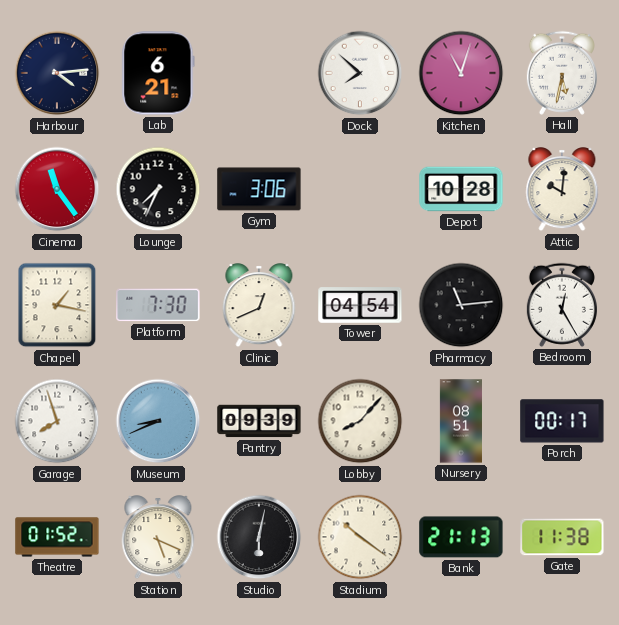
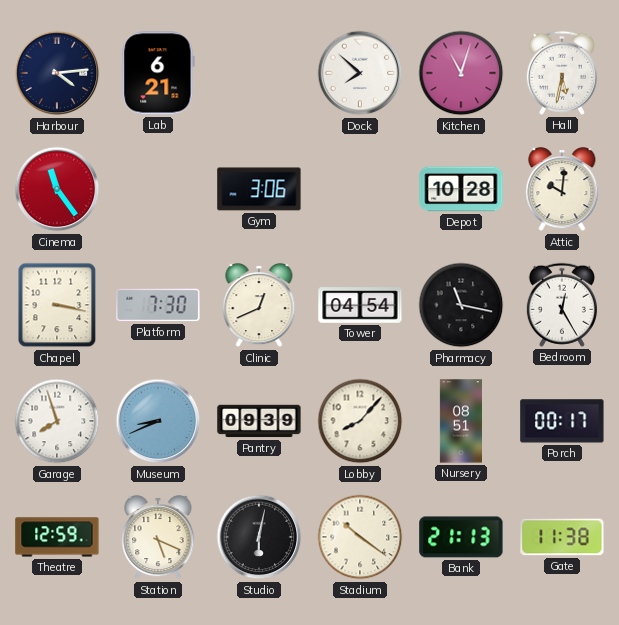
Lounge: 7:34 -> none
Chapel: 1:17 -> 3:17
Pharmacy: 11:14 -> 11:17
Theatre: 01:52 -> 12:59
